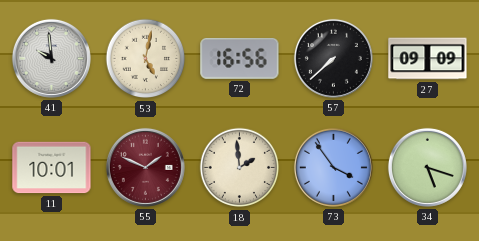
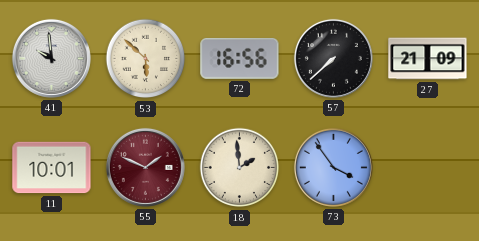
53: 5:02 -> 5:52
27: 09:09 -> 21:09
34: 5:18 -> none
